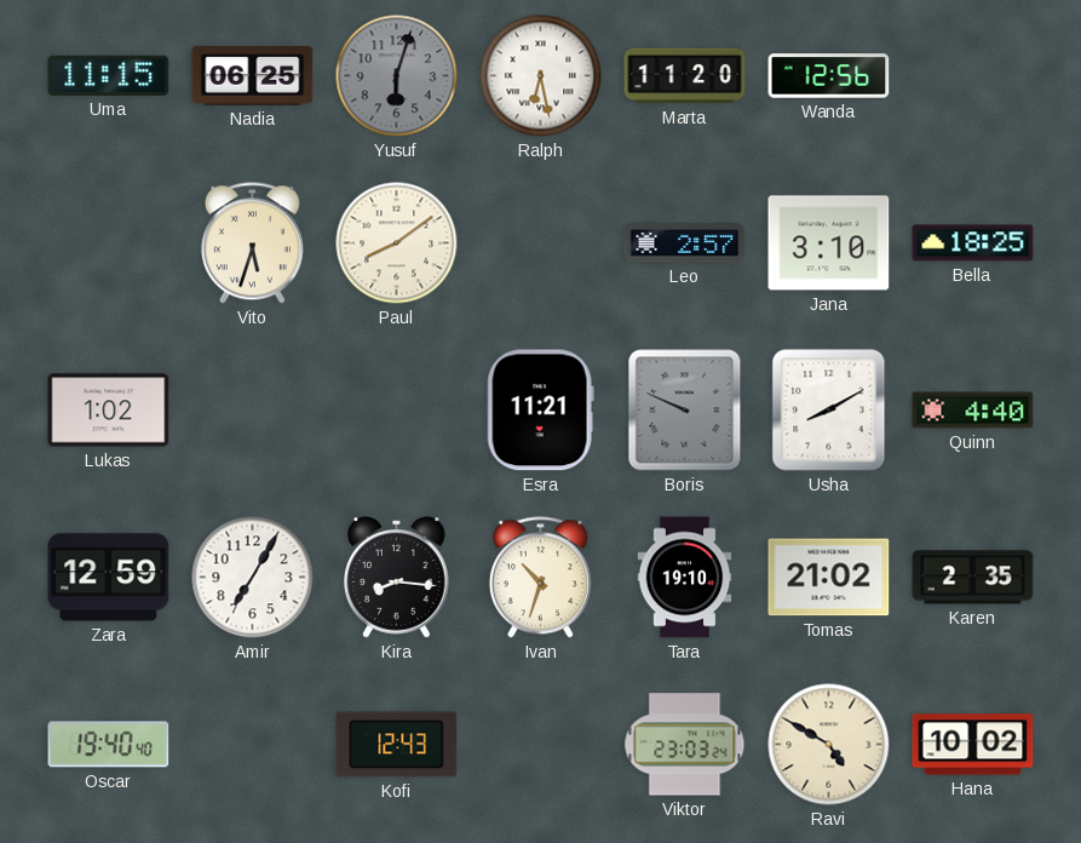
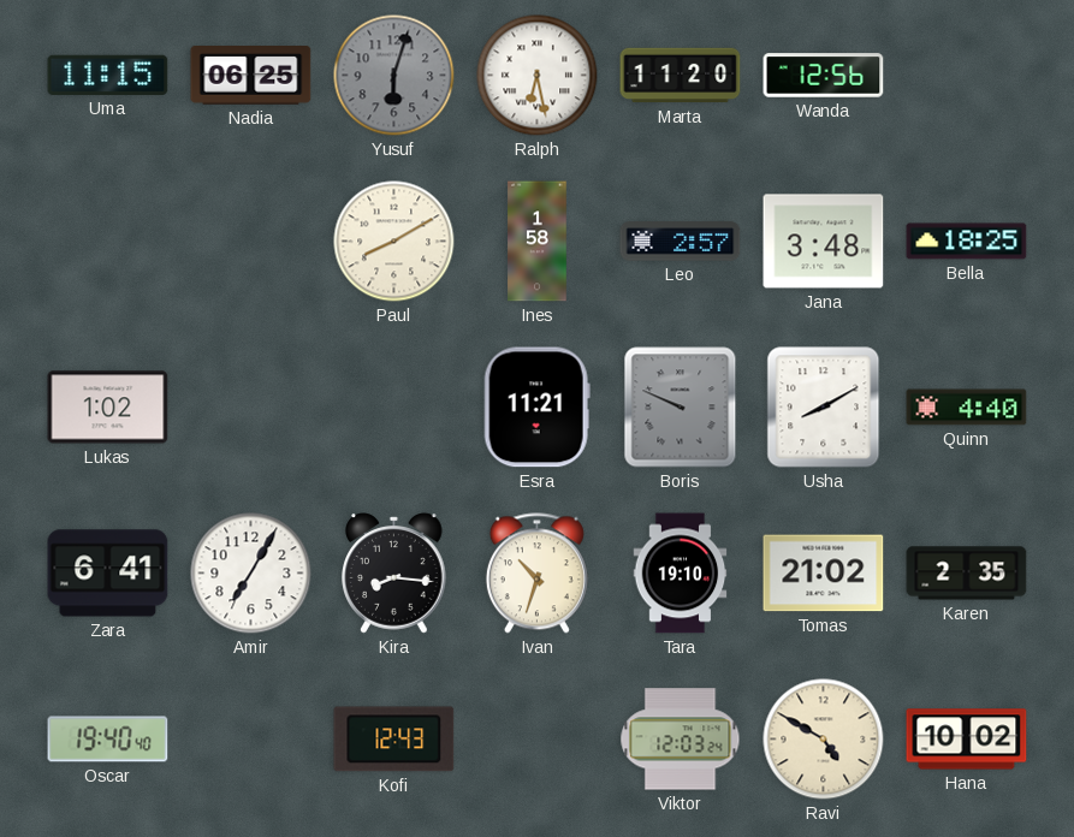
Vito: 5:33 -> none
Paul: 8:09 -> 8:10
Ines: none -> 1:58
Jana: 3:10 -> 3:48
Zara: 12:59 -> 6:41
Viktor: 23:03 -> 12:03
